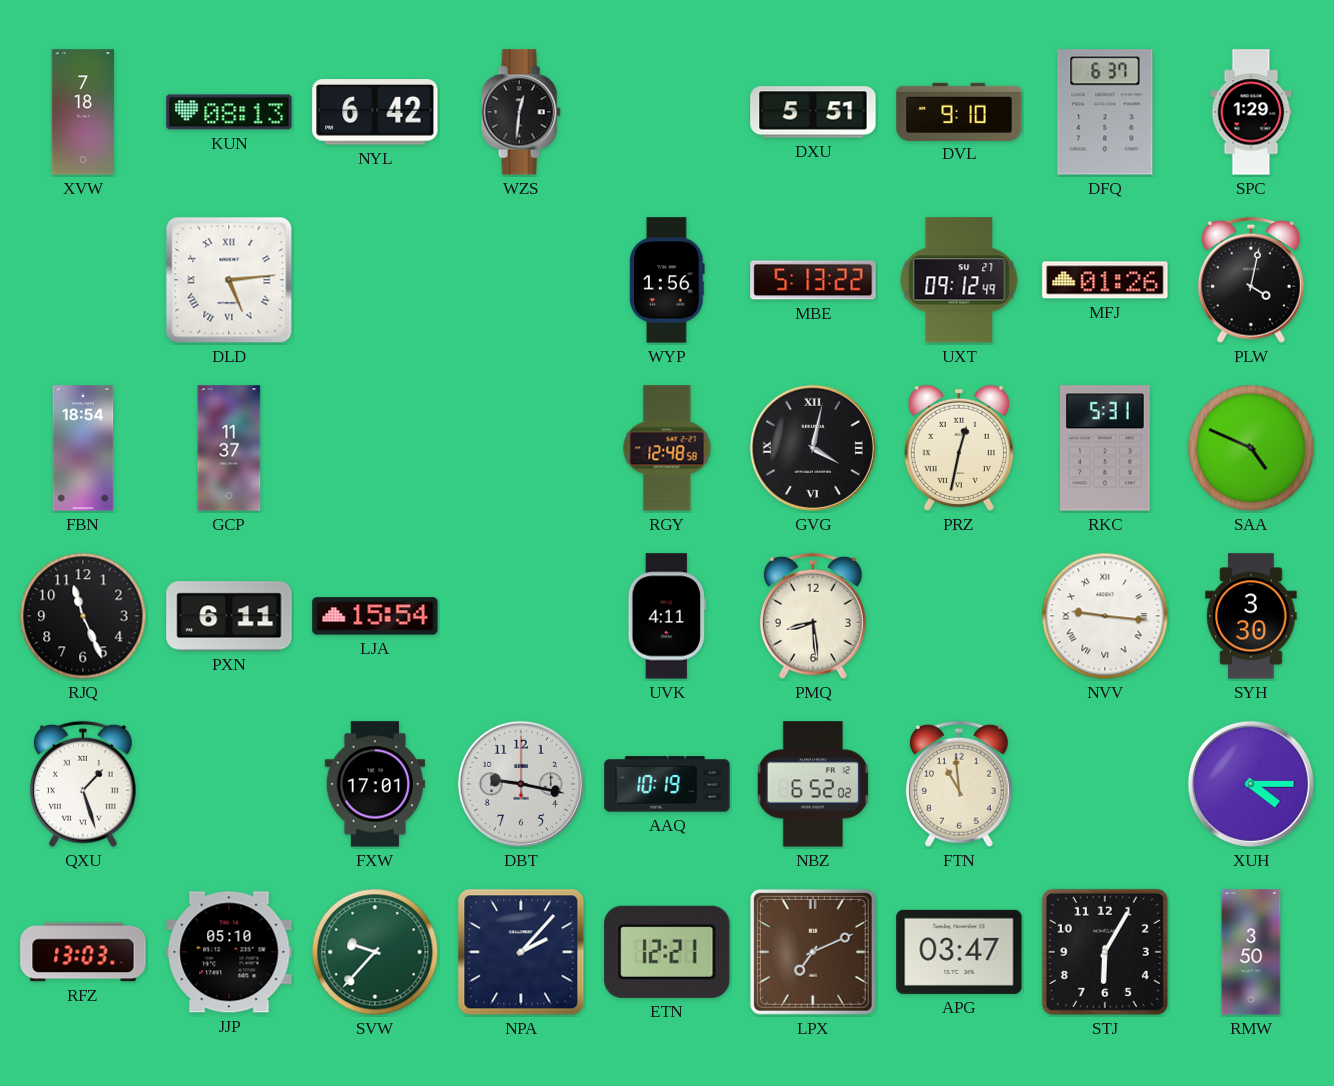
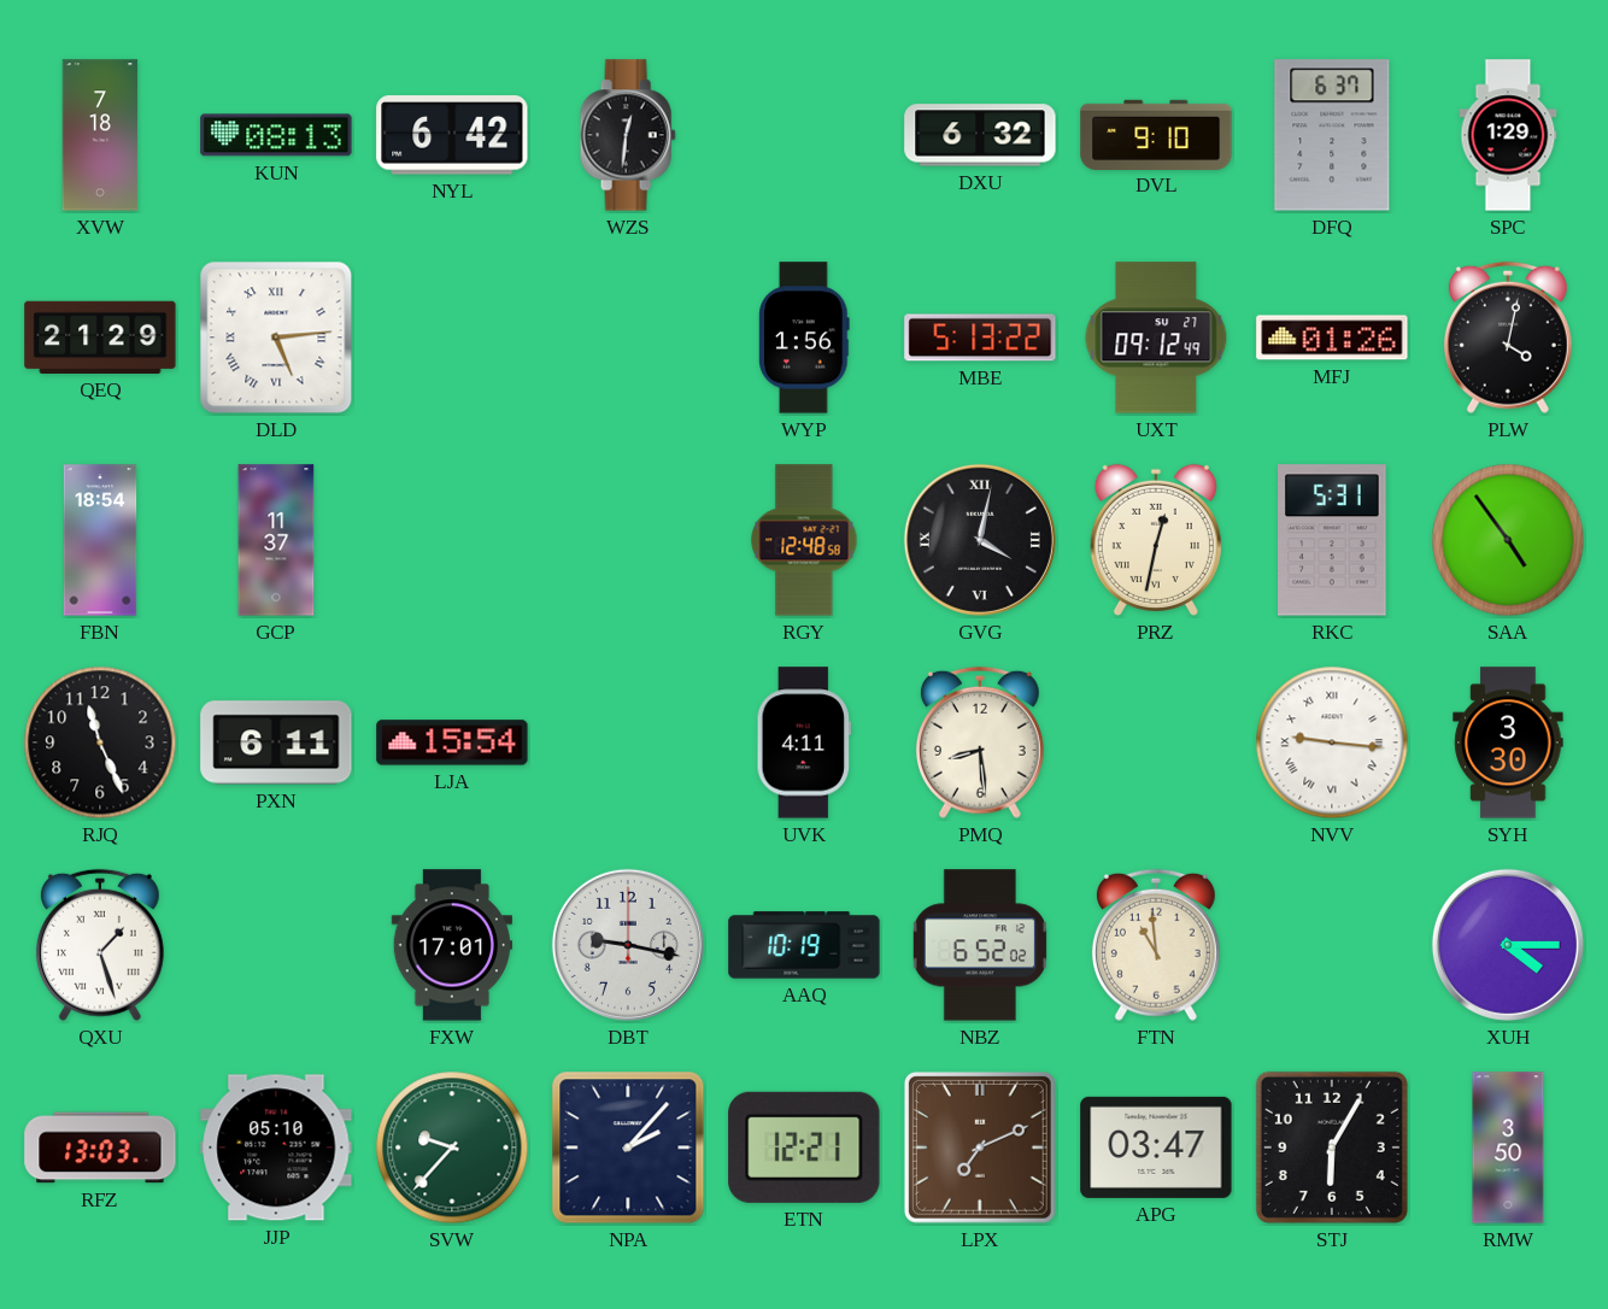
DXU: 5:51 -> 6:32
QEQ: none -> 21:29
SAA: 4:49 -> 4:54
